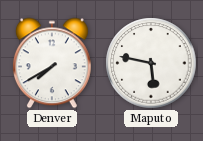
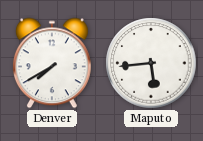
Maputo: 5:47 -> 5:44
